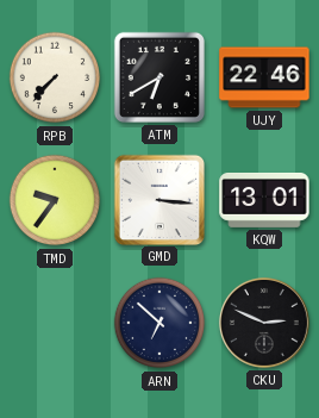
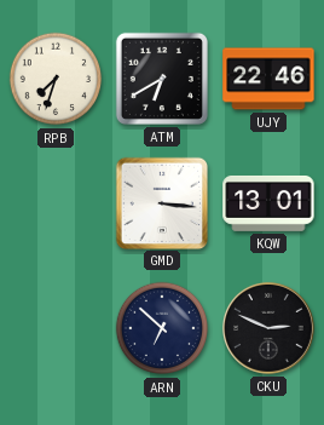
RPB: 7:37 -> 7:33
TMD: 9:36 -> none
